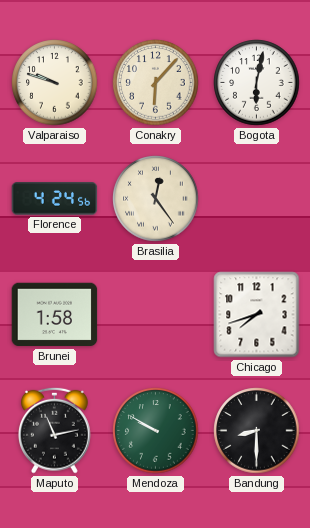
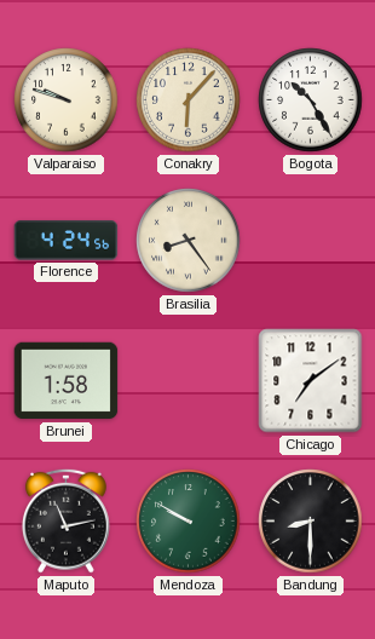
Bogota: 6:02 -> 10:25
Brasilia: 12:24 -> 8:24
Chicago: 7:42 -> 7:09
